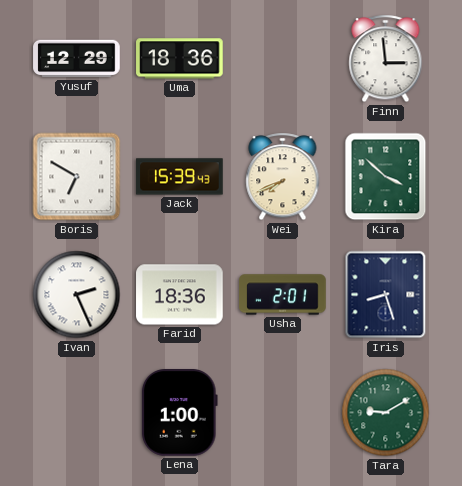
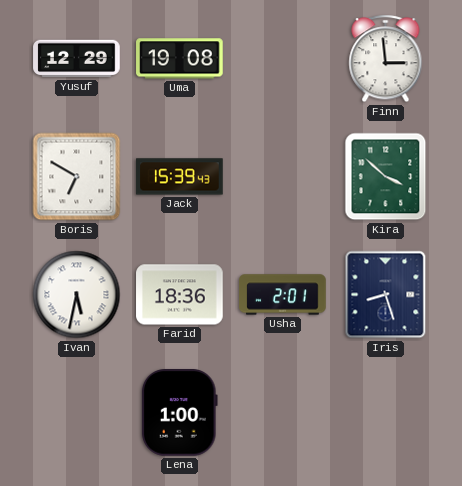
Uma: 18:36 -> 19:08
Wei: 7:41 -> none
Ivan: 2:26 -> 5:32
Tara: 9:10 -> none
